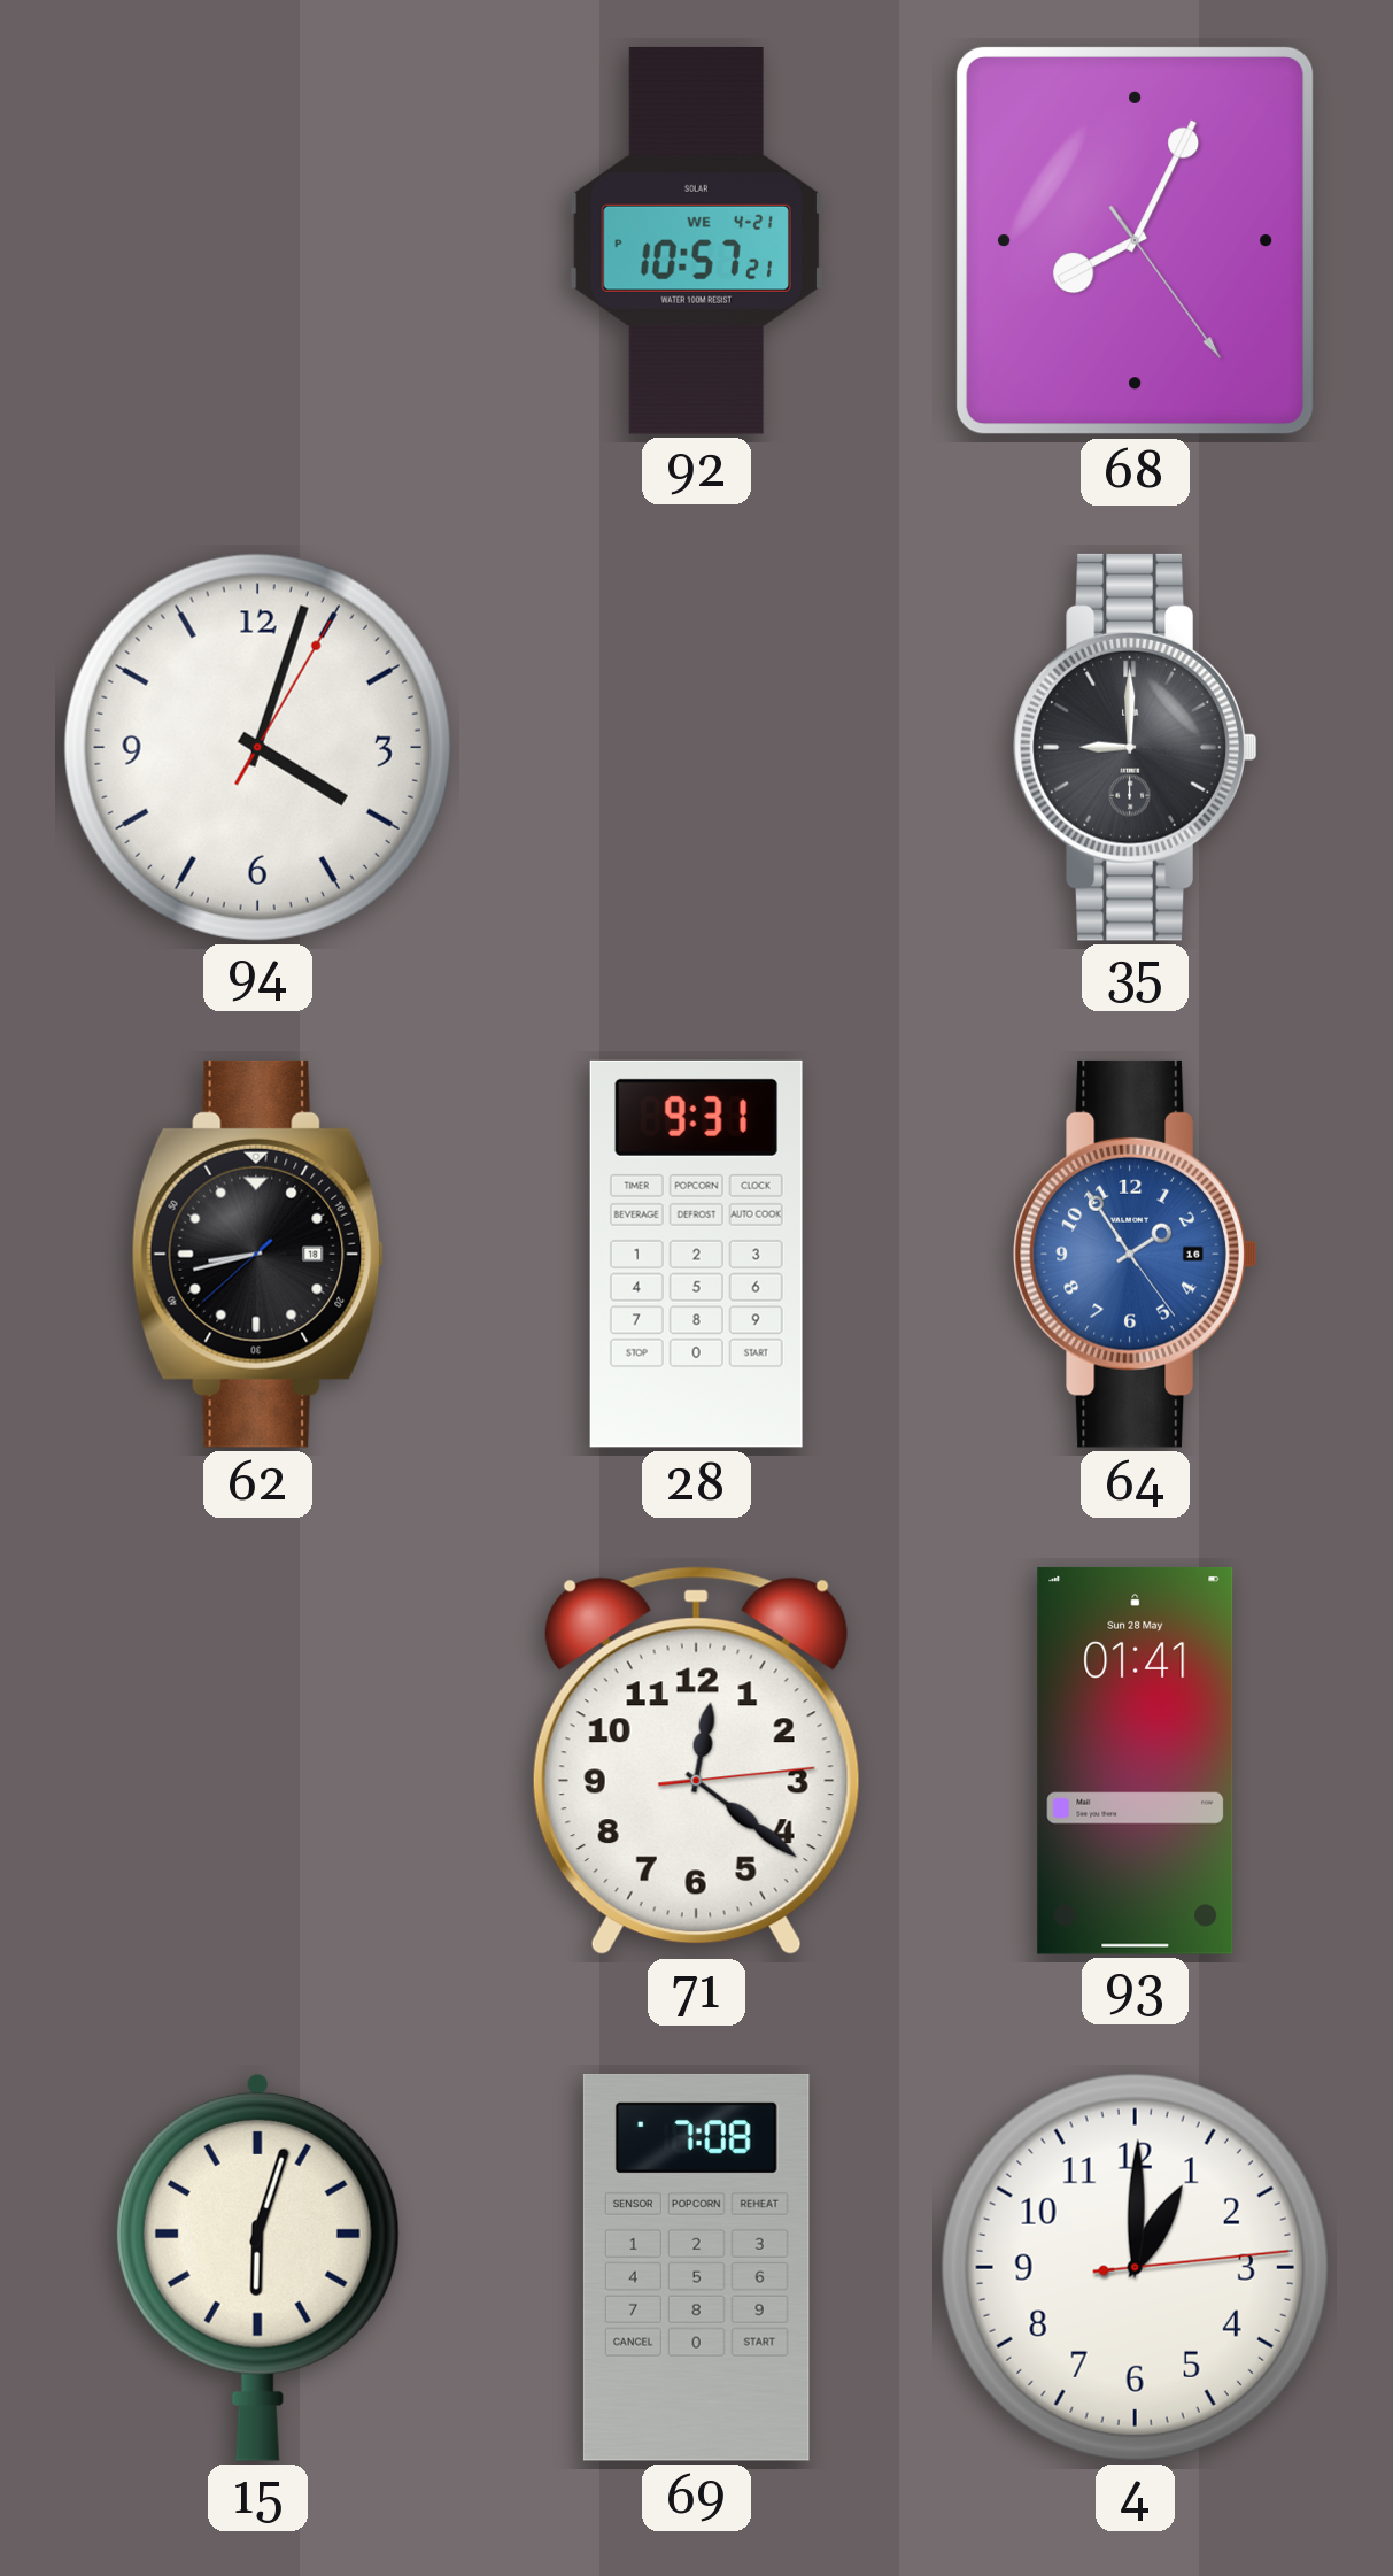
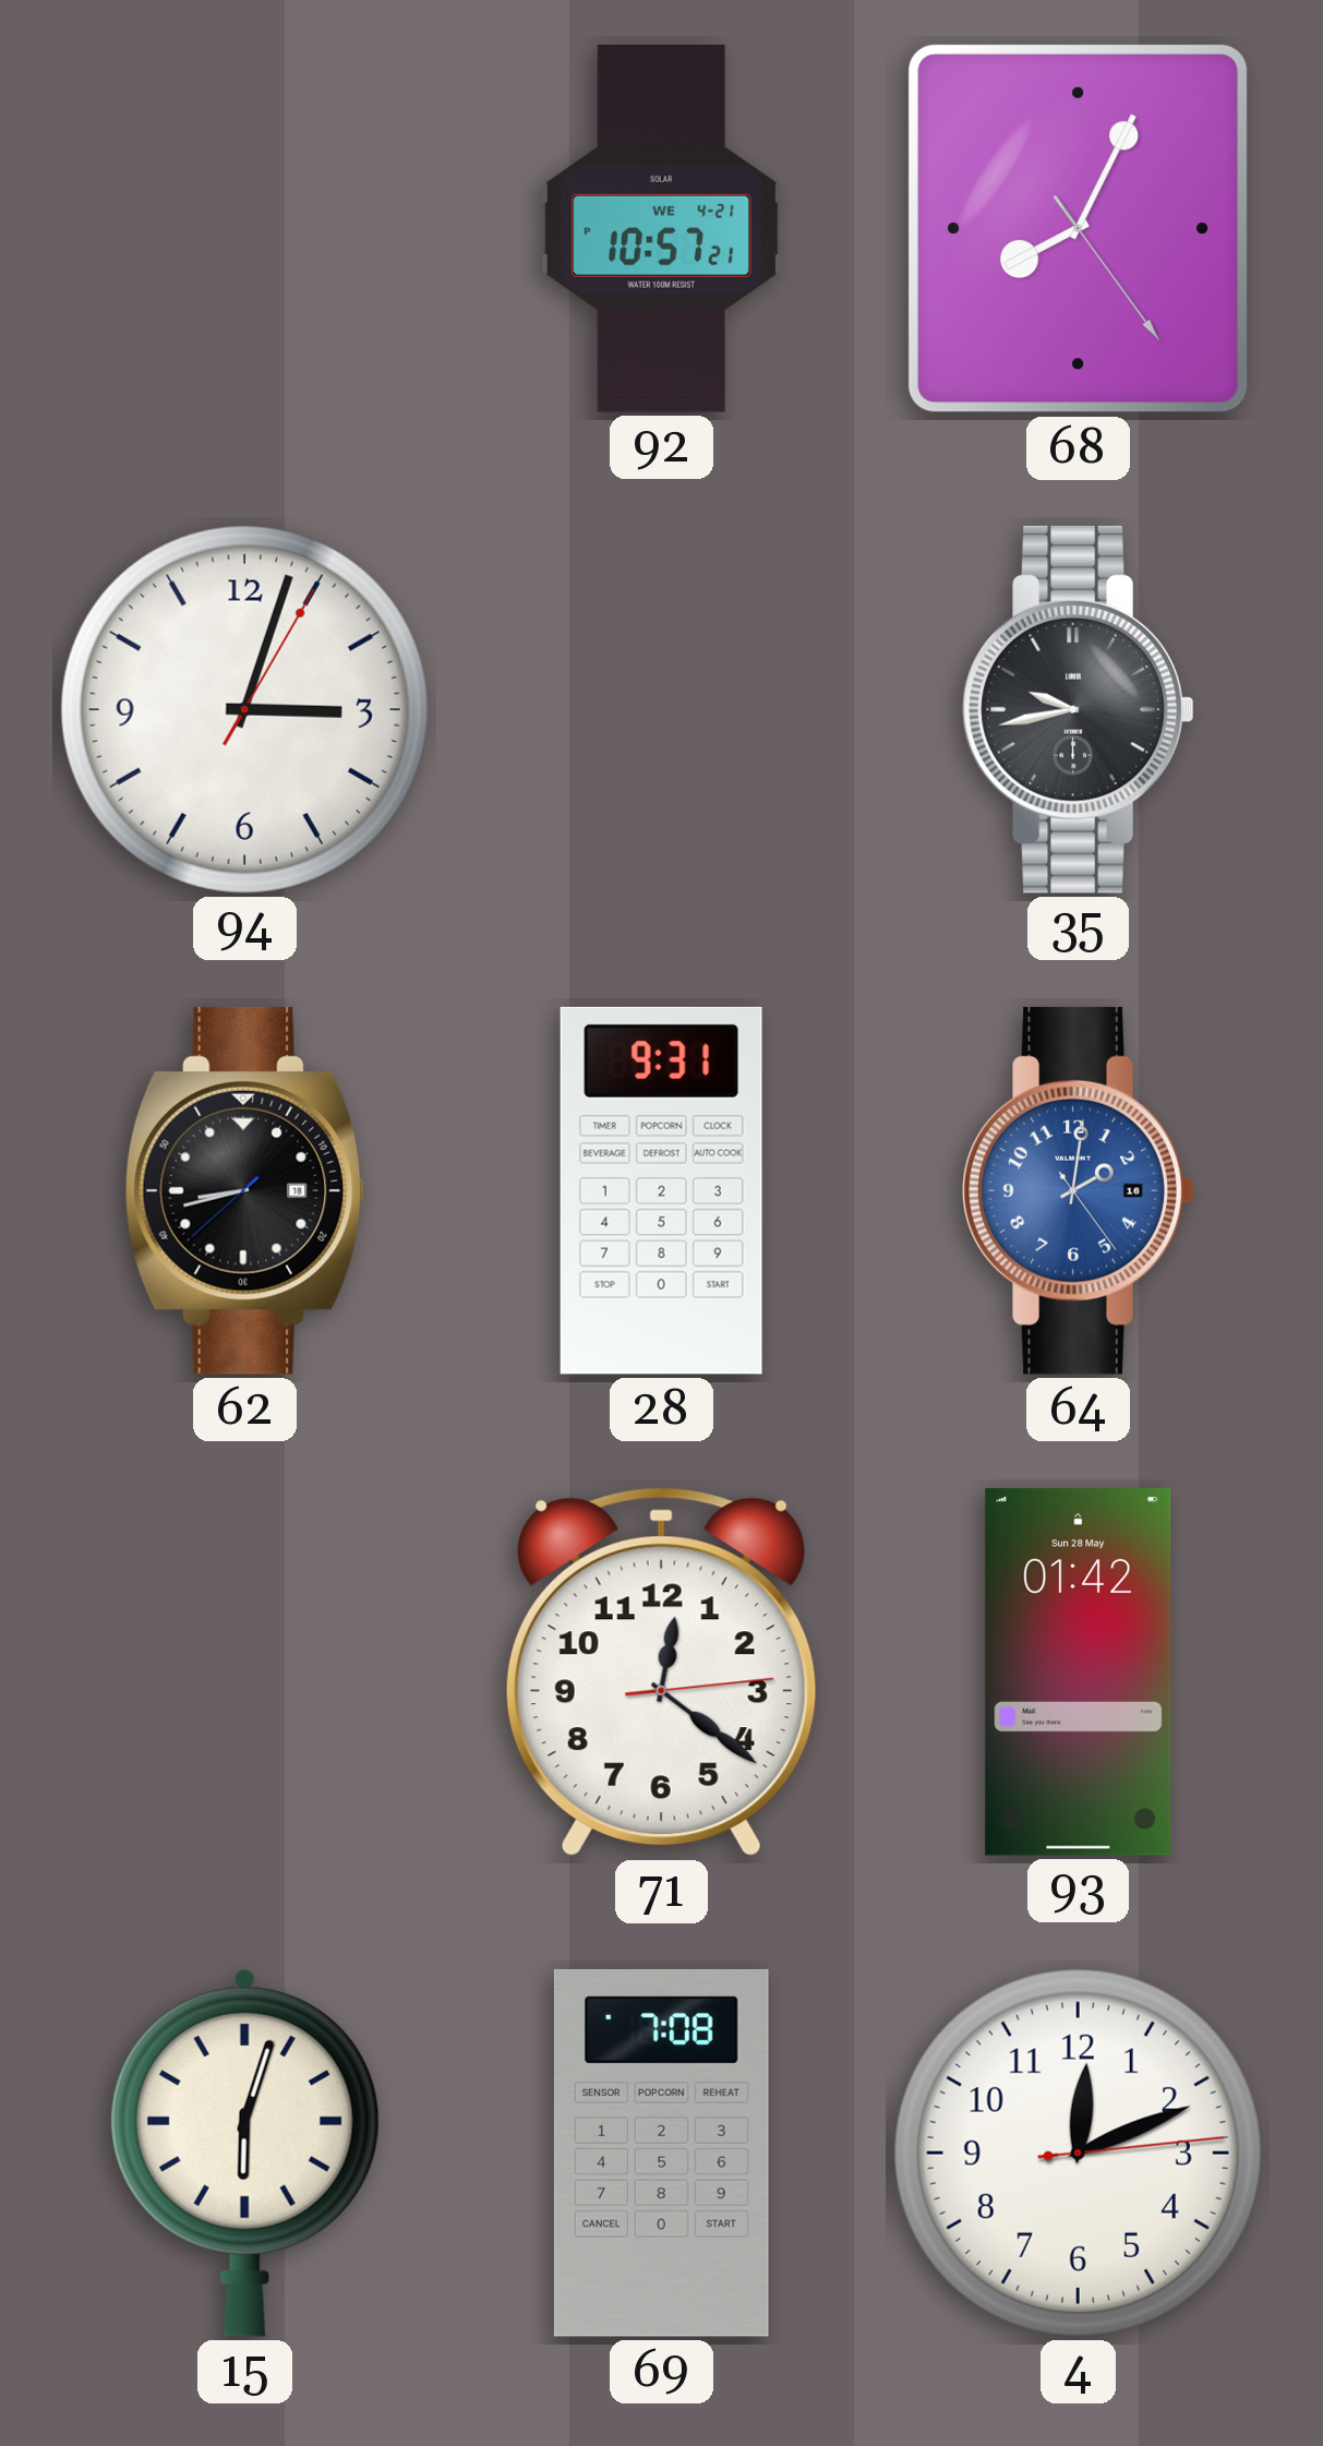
94: 4:03 -> 3:03
35: 9:00 -> 9:43
64: 1:54 -> 2:01
93: 01:41 -> 01:42
4: 1:00 -> 12:11
